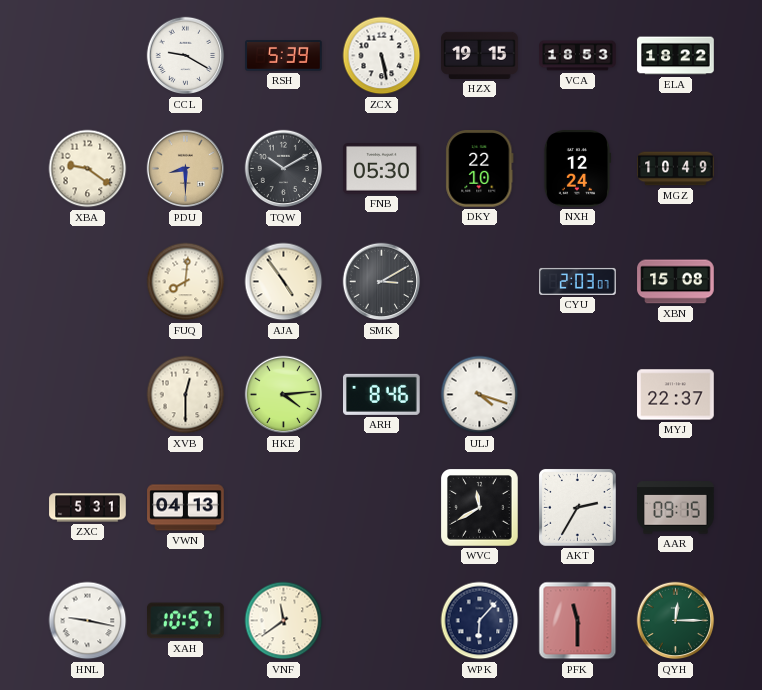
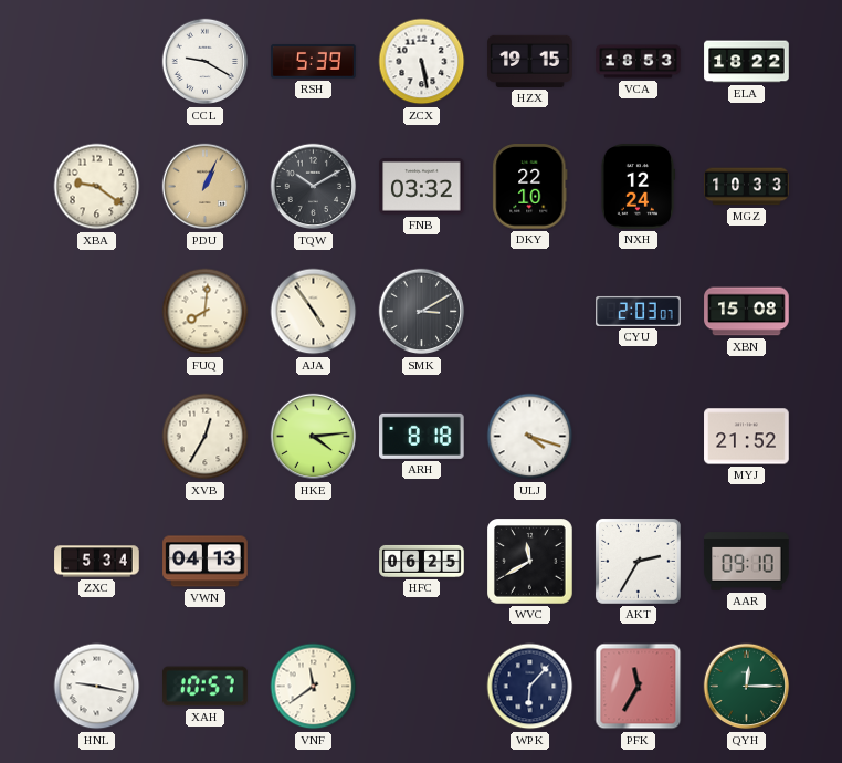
PDU: 8:30 -> 1:04
FNB: 05:30 -> 03:32
MGZ: 10:49 -> 10:33
XVB: 12:30 -> 12:35
ARH: 8:46 -> 8:18
MYJ: 22:37 -> 21:52
ZXC: 5:31 -> 5:34
HFC: none -> 06:25
AAR: 09:15 -> 09:10
PFK: 11:30 -> 11:35
